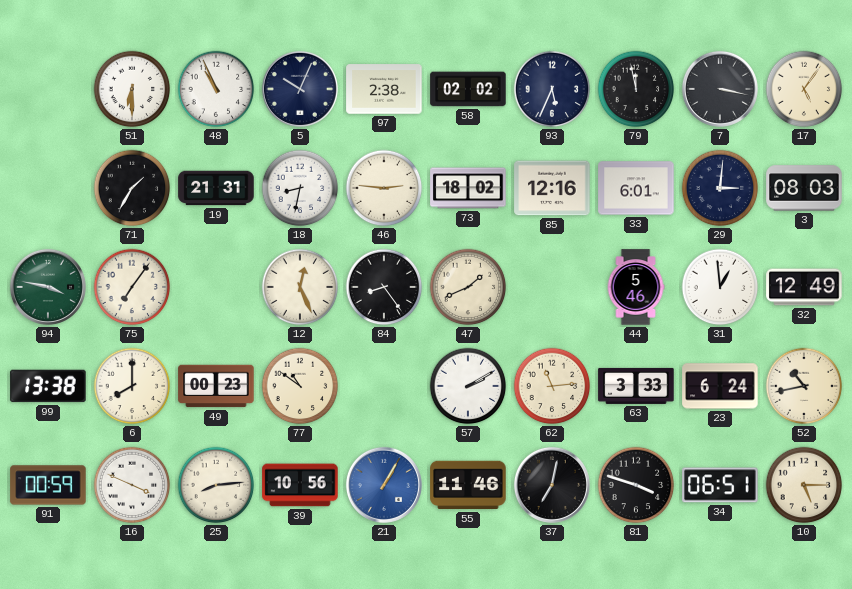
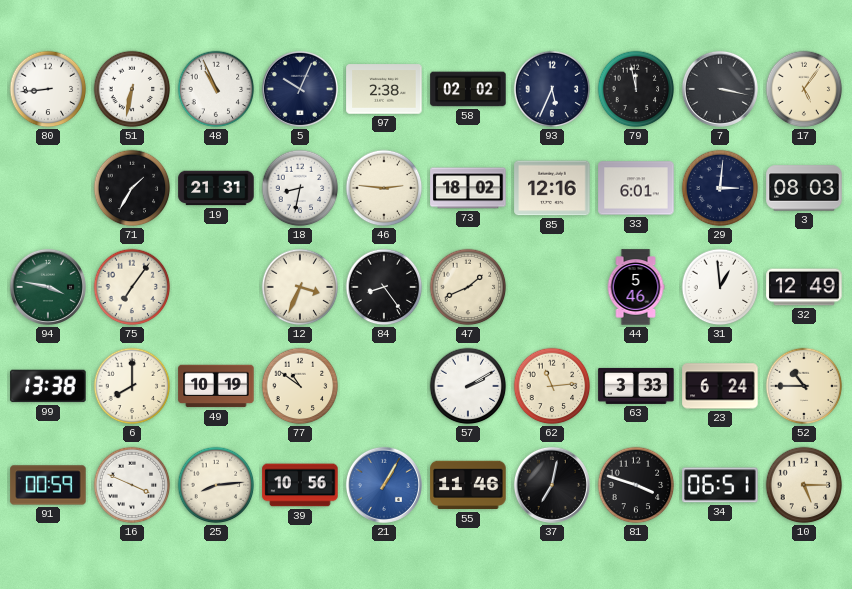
80: none -> 8:44
51: 6:30 -> 6:32
12: 12:26 -> 3:34
49: 00:23 -> 10:19
52: 10:43 -> 10:45
